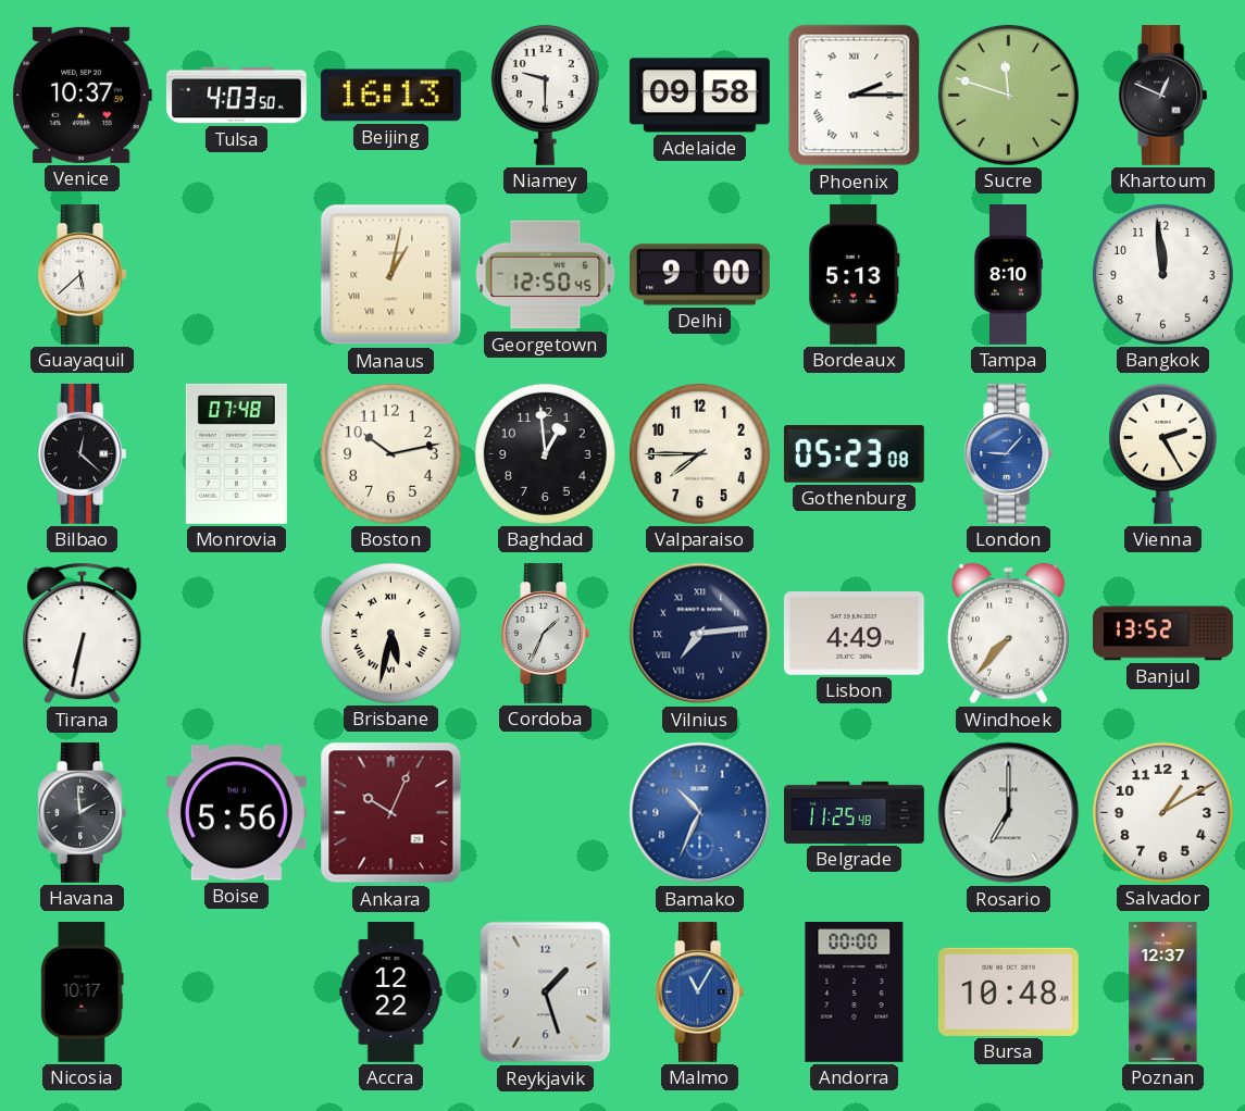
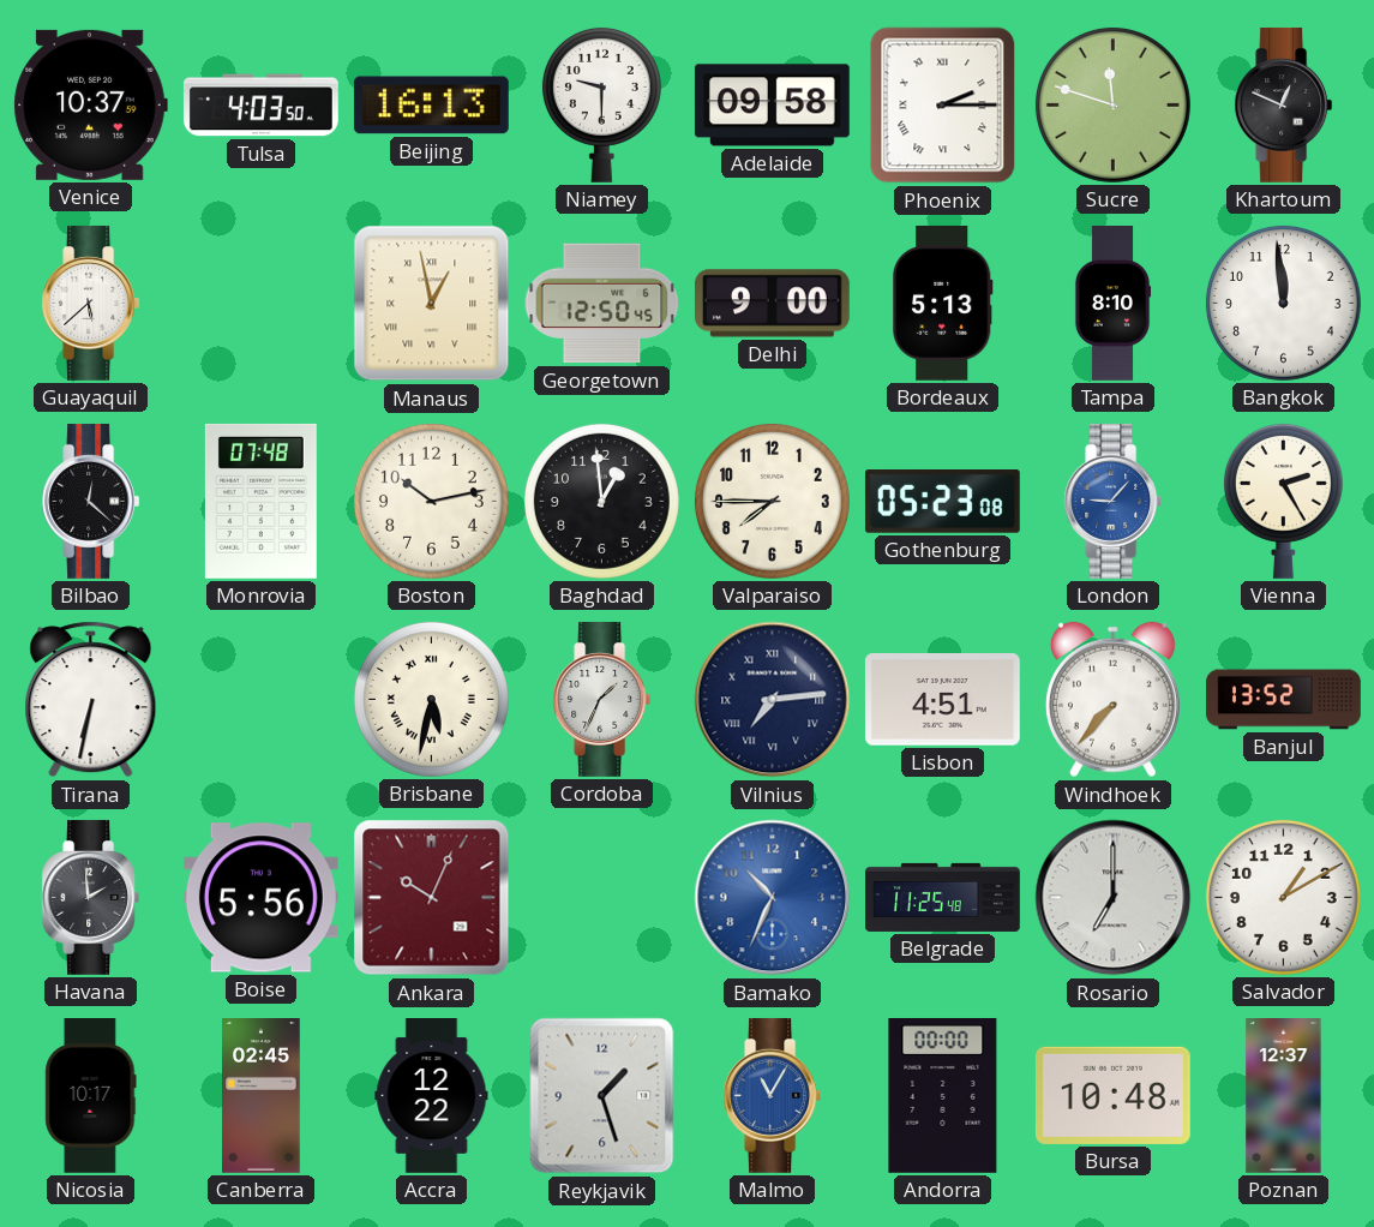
Manaus: 1:02 -> 12:58
Lisbon: 4:49 -> 4:51
Canberra: none -> 02:45
